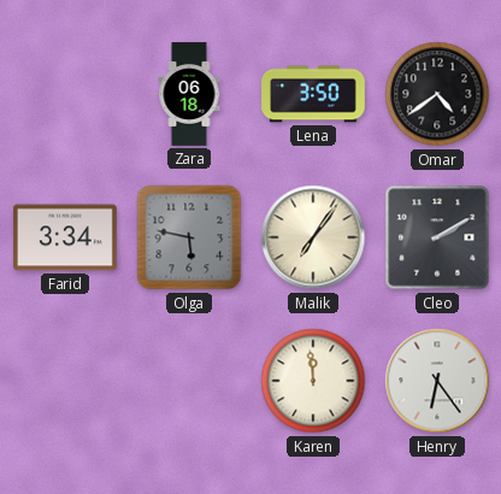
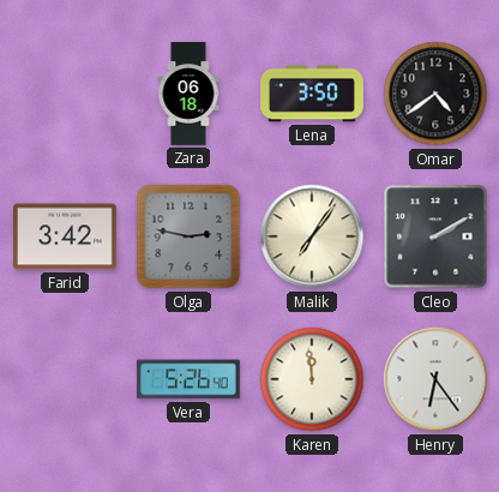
Farid: 3:34 -> 3:42
Olga: 5:47 -> 2:47
Vera: none -> 5:26
